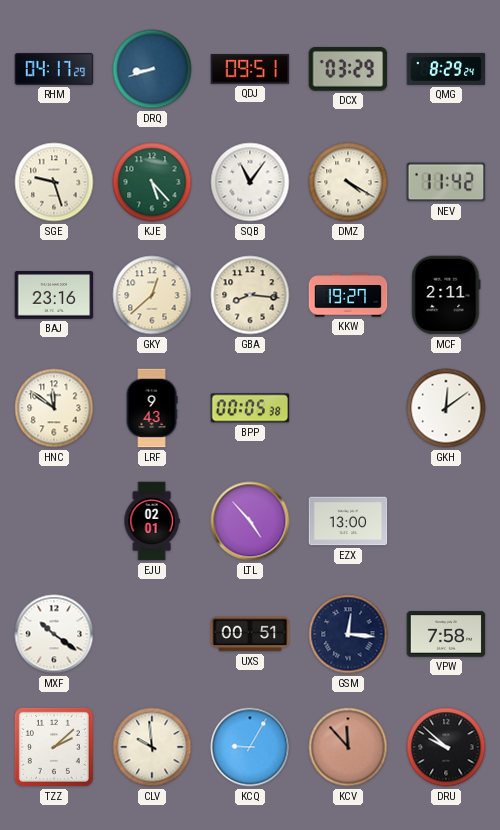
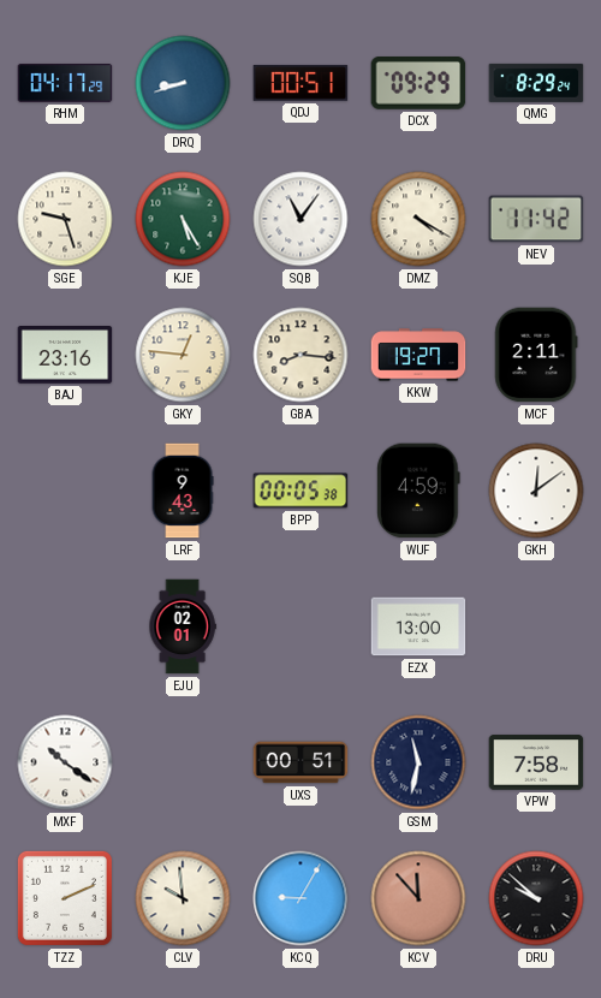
QDJ: 09:51 -> 00:51
DCX: 03:29 -> 09:29
KJE: 5:23 -> 5:25
GKY: 12:38 -> 12:46
HNC: 11:51 -> none
WUF: none -> 4:59
LTL: 4:53 -> none
GSM: 12:16 -> 11:32
TZZ: 2:08 -> 2:11
